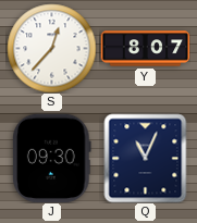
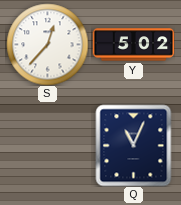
Y: 8:07 -> 5:02
J: 09:30 -> none
